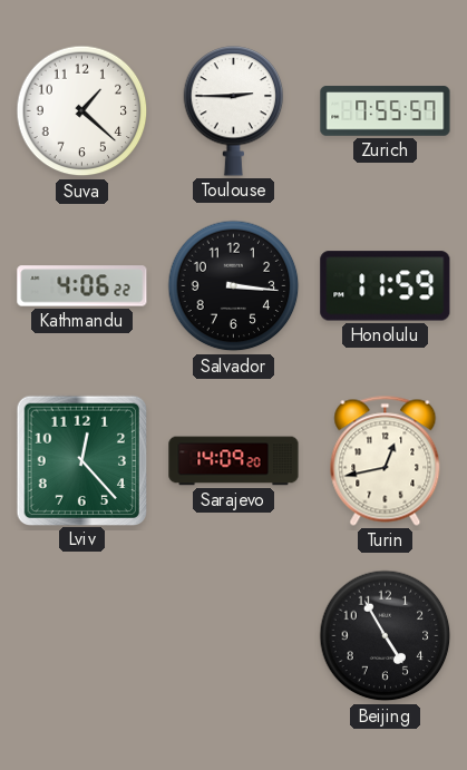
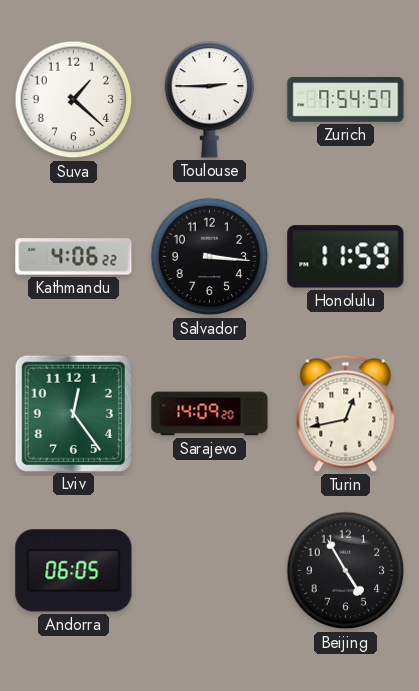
Zurich: 7:55 -> 7:54
Lviv: 12:23 -> 12:24
Andorra: none -> 06:05
